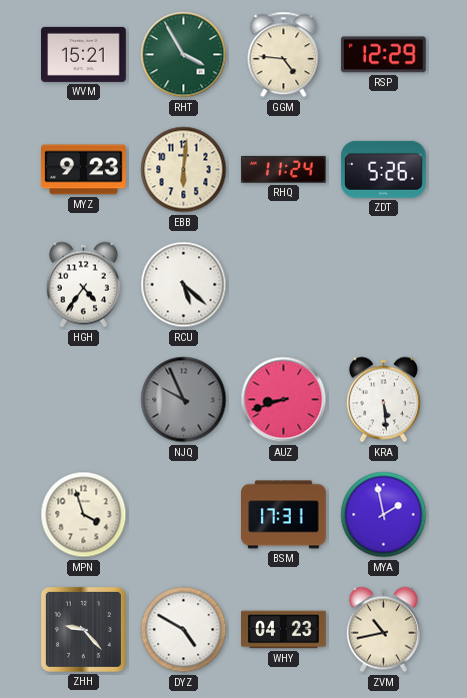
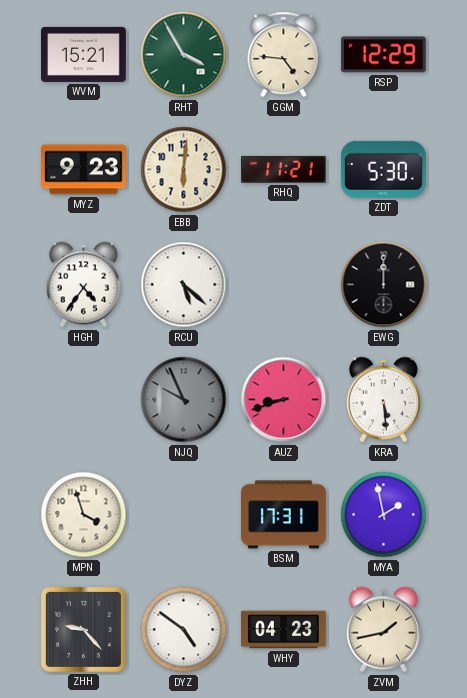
RHQ: 11:24 -> 11:21
ZDT: 5:26 -> 5:30
EWG: none -> 12:00
DYZ: 4:50 -> 4:51
ZVM: 10:43 -> 1:43
